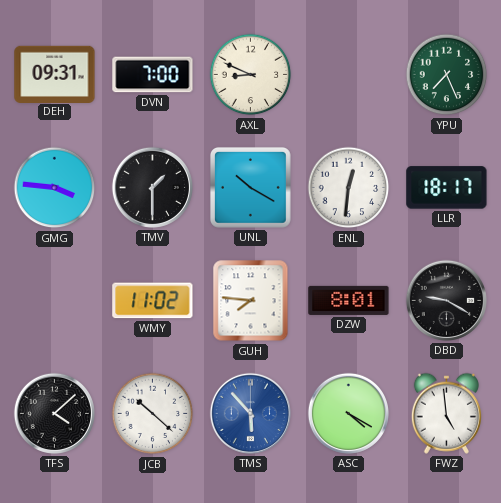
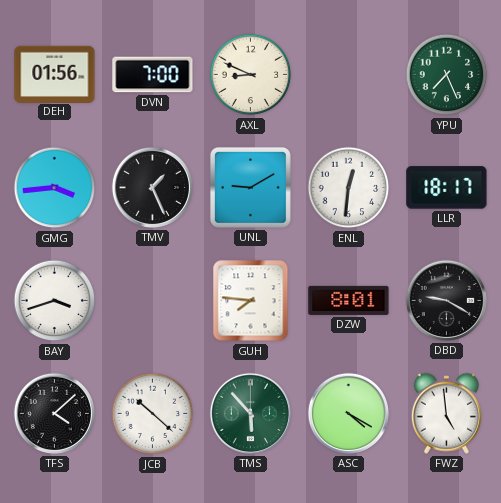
DEH: 09:31 -> 01:56
GMG: 3:46 -> 3:44
TMV: 1:30 -> 1:26
UNL: 10:20 -> 9:10
BAY: none -> 3:42
WMY: 11:02 -> none
TMS dial: blue -> green
